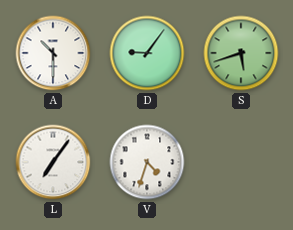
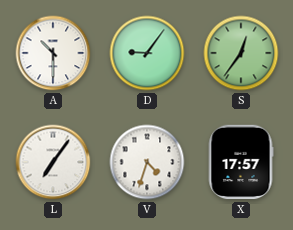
S: 5:42 -> 12:36
X: none -> 17:57
